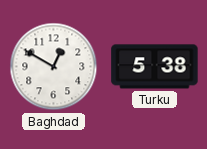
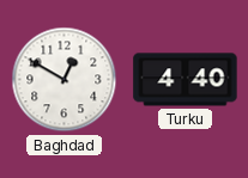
Turku: 5:38 -> 4:40
